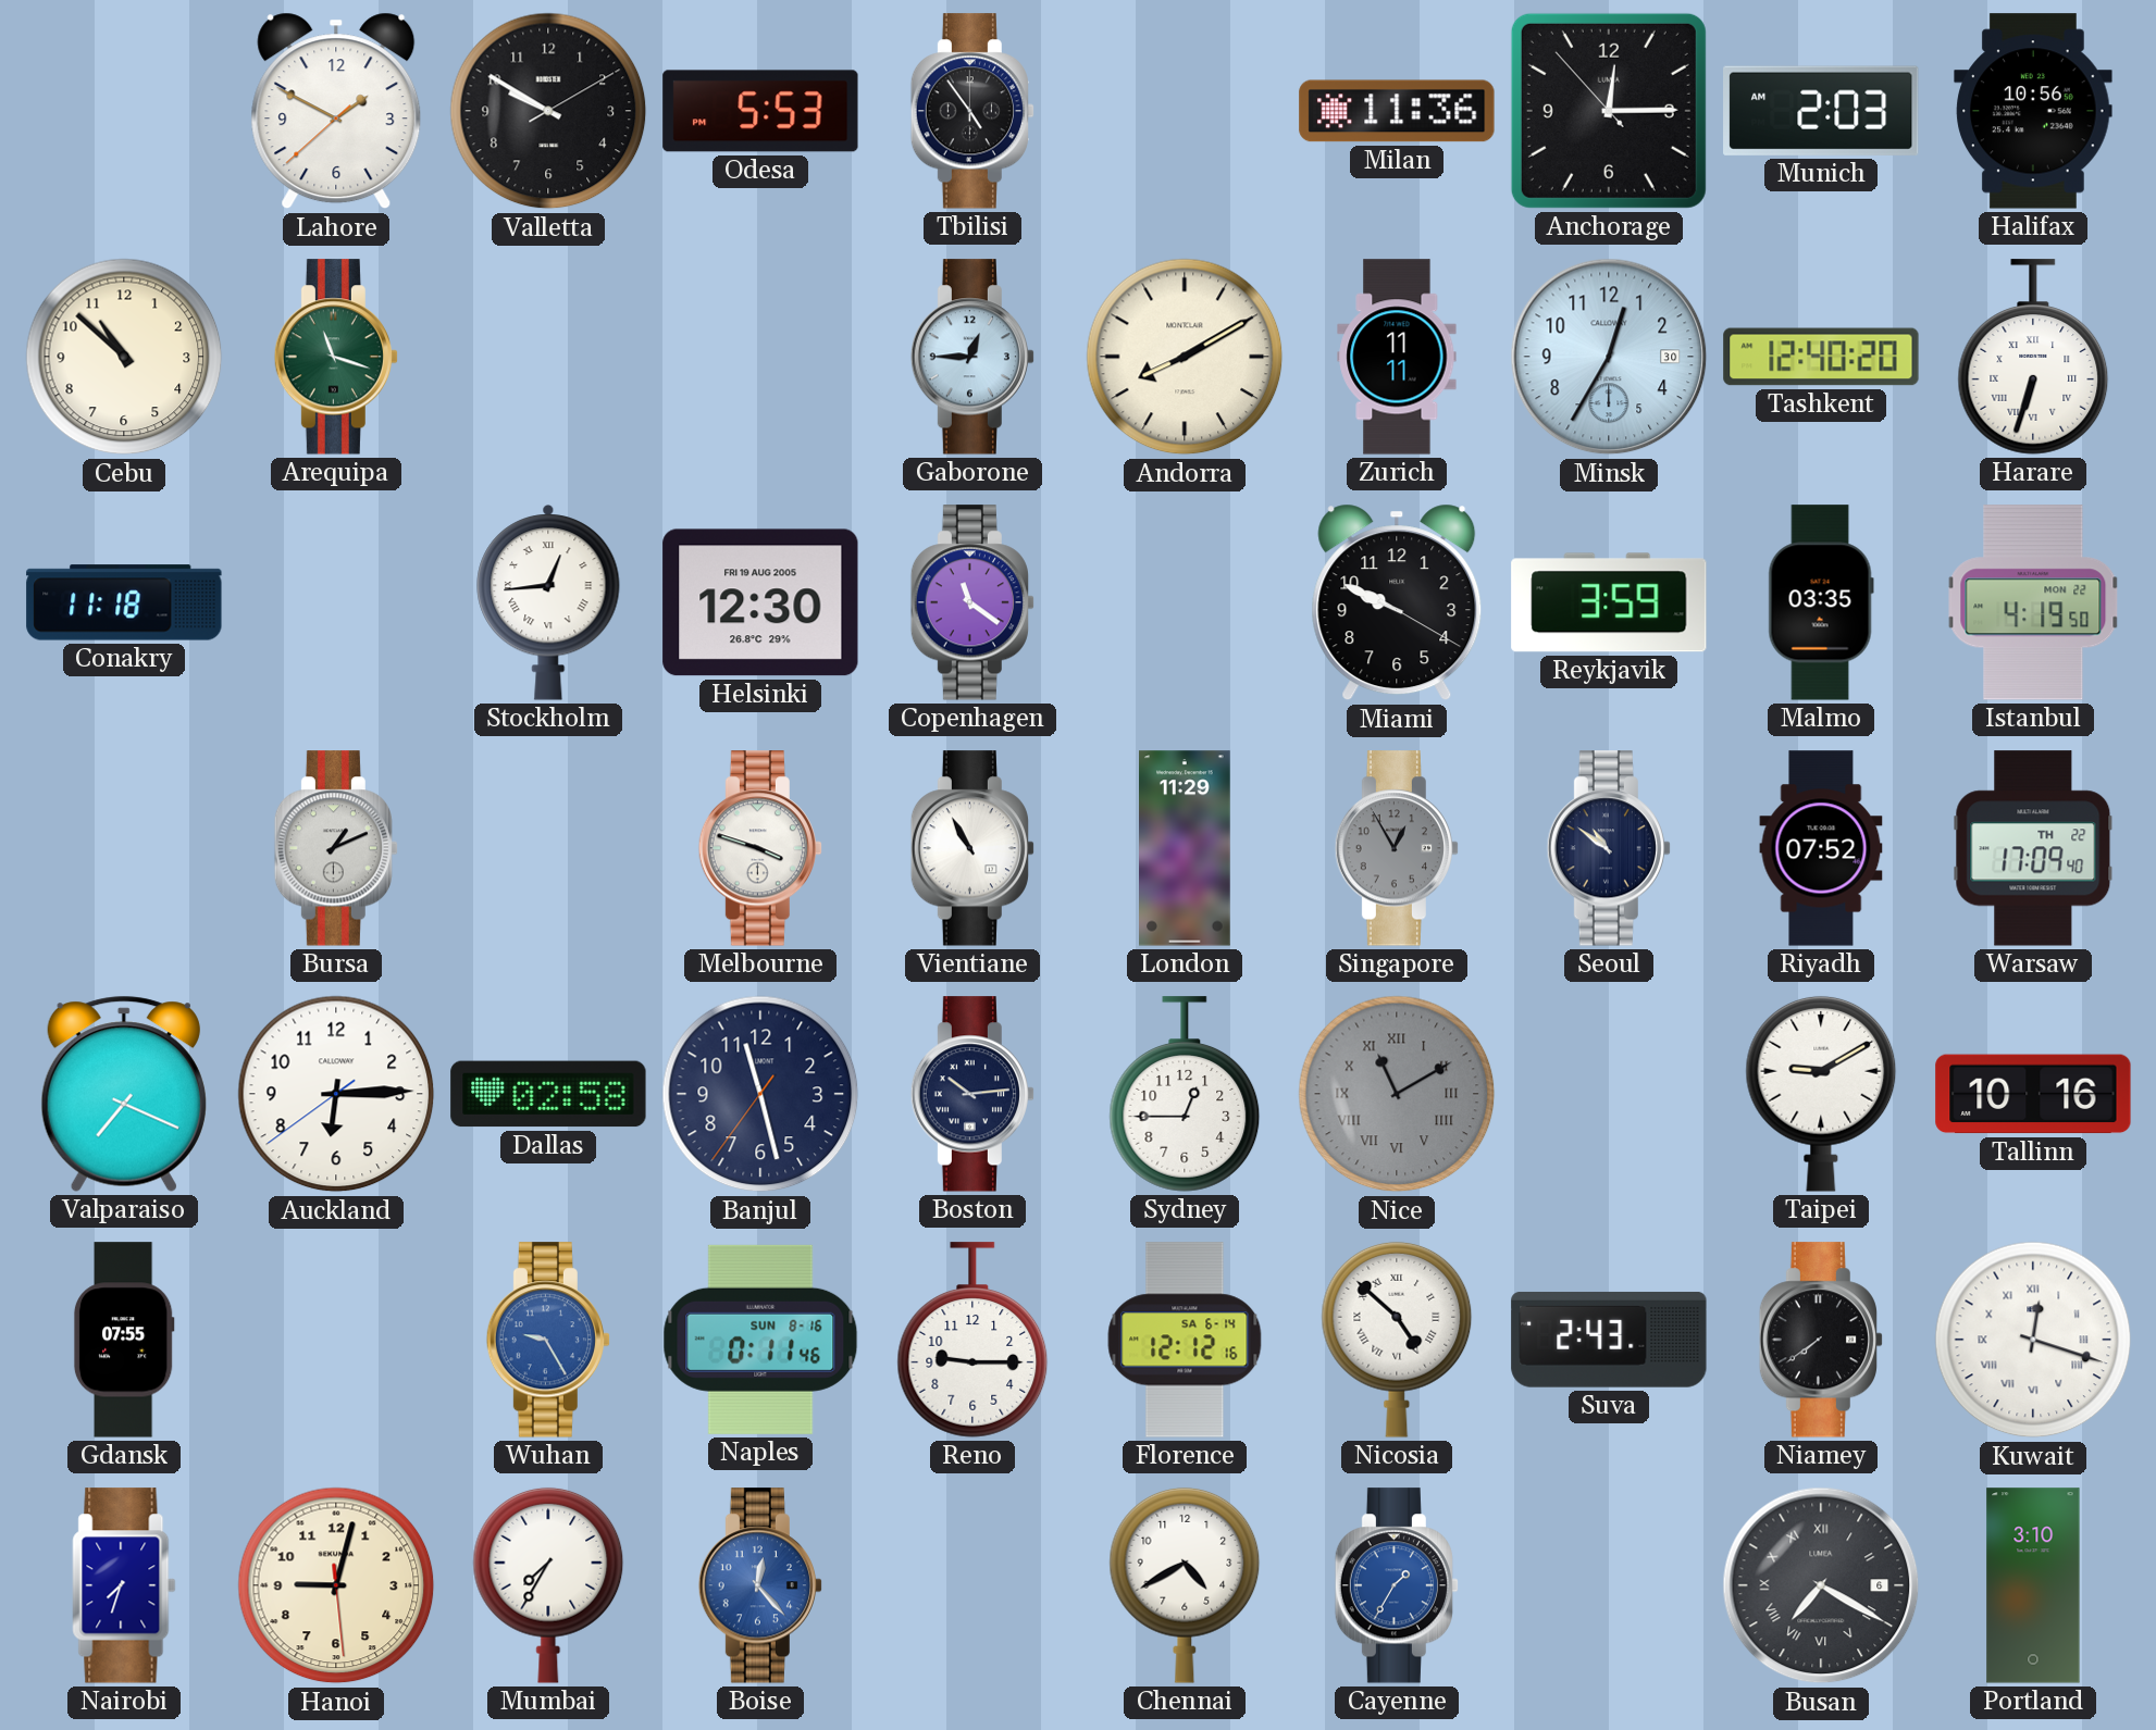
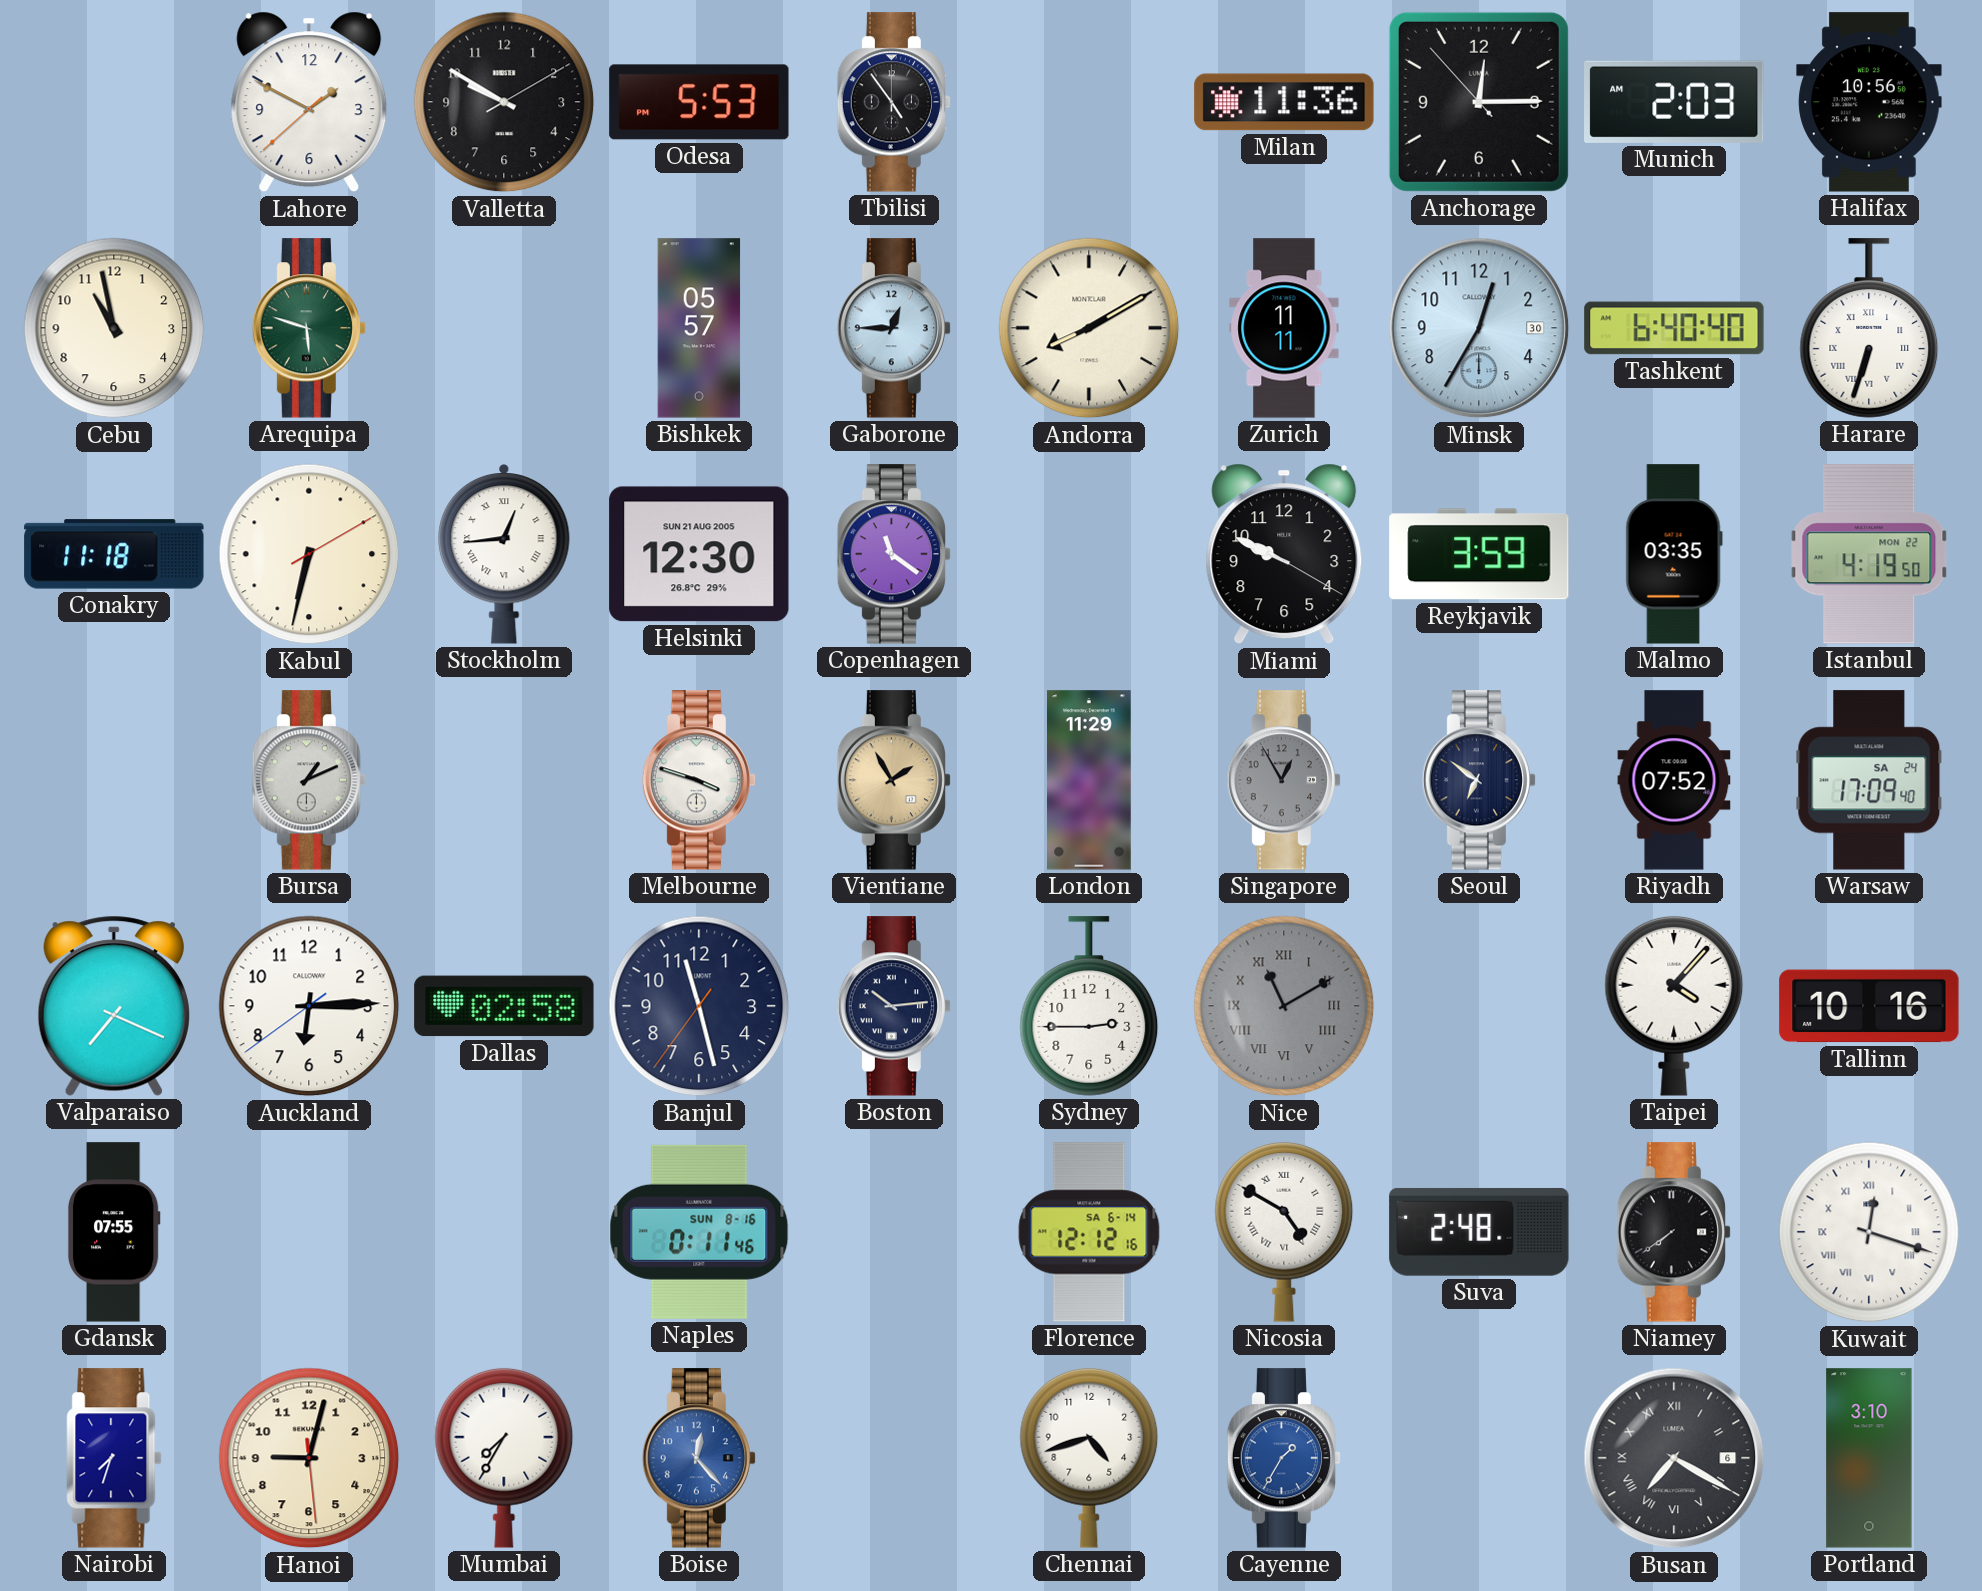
Cebu: 10:52 -> 10:58
Arequipa: 11:18 -> 5:48
Bishkek: none -> 05:57
Tashkent: 12:40 -> 6:40
Kabul: none -> 6:32
Helsinki date: FRI 19 AUG 2005 -> SUN 21 AUG 2005
Vientiane: 10:55 -> 1:55
Vientiane dial: white -> champagne
Seoul: 10:51 -> 6:51
Warsaw date: TH 22 -> SA 24
Sydney: 12:45 -> 2:45
Taipei: 9:10 -> 4:07
Wuhan: 9:25 -> none
Reno: 9:15 -> none
Nicosia: 4:52 -> 4:50
Suva: 2:43 -> 2:48
Chennai: 4:40 -> 4:42
